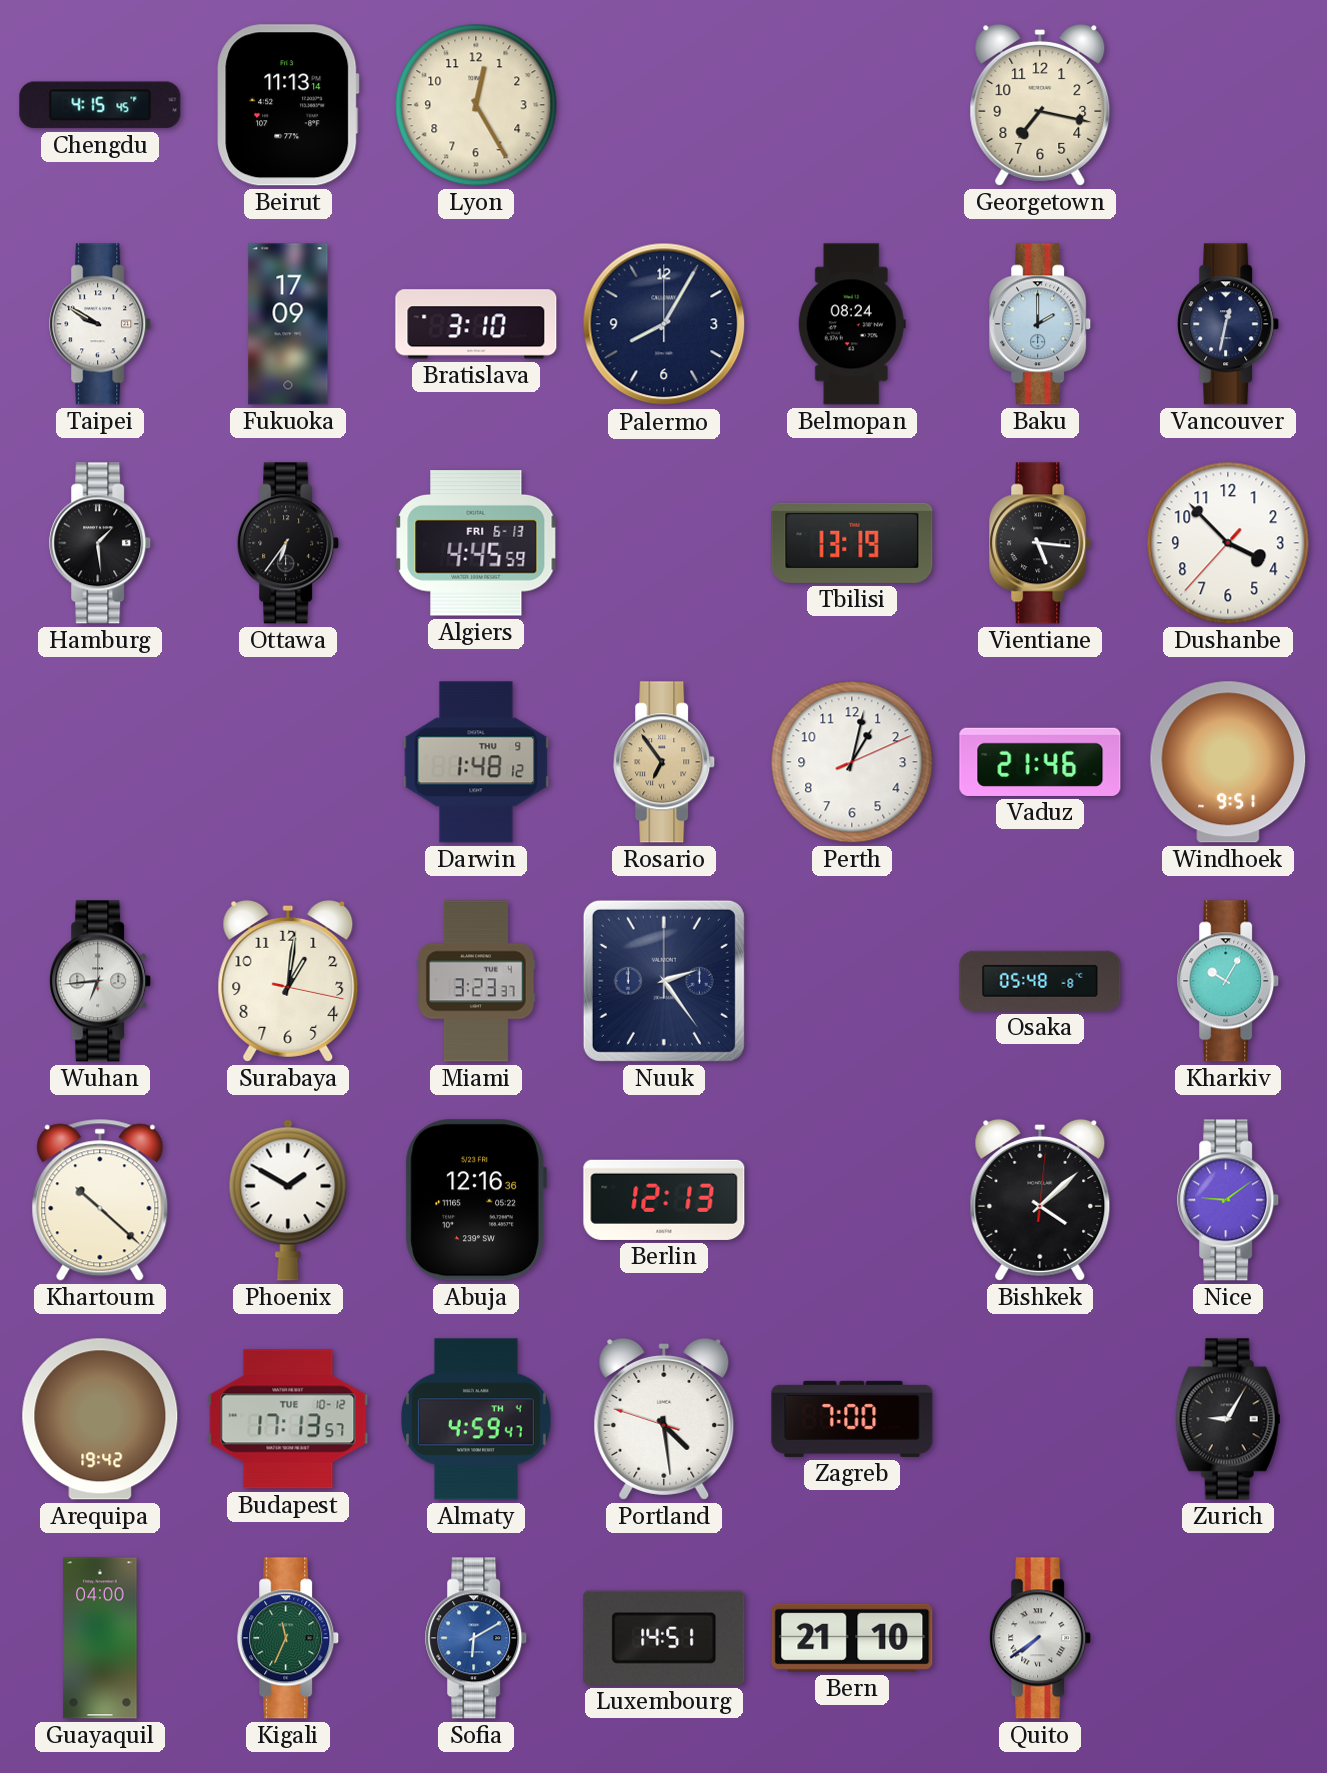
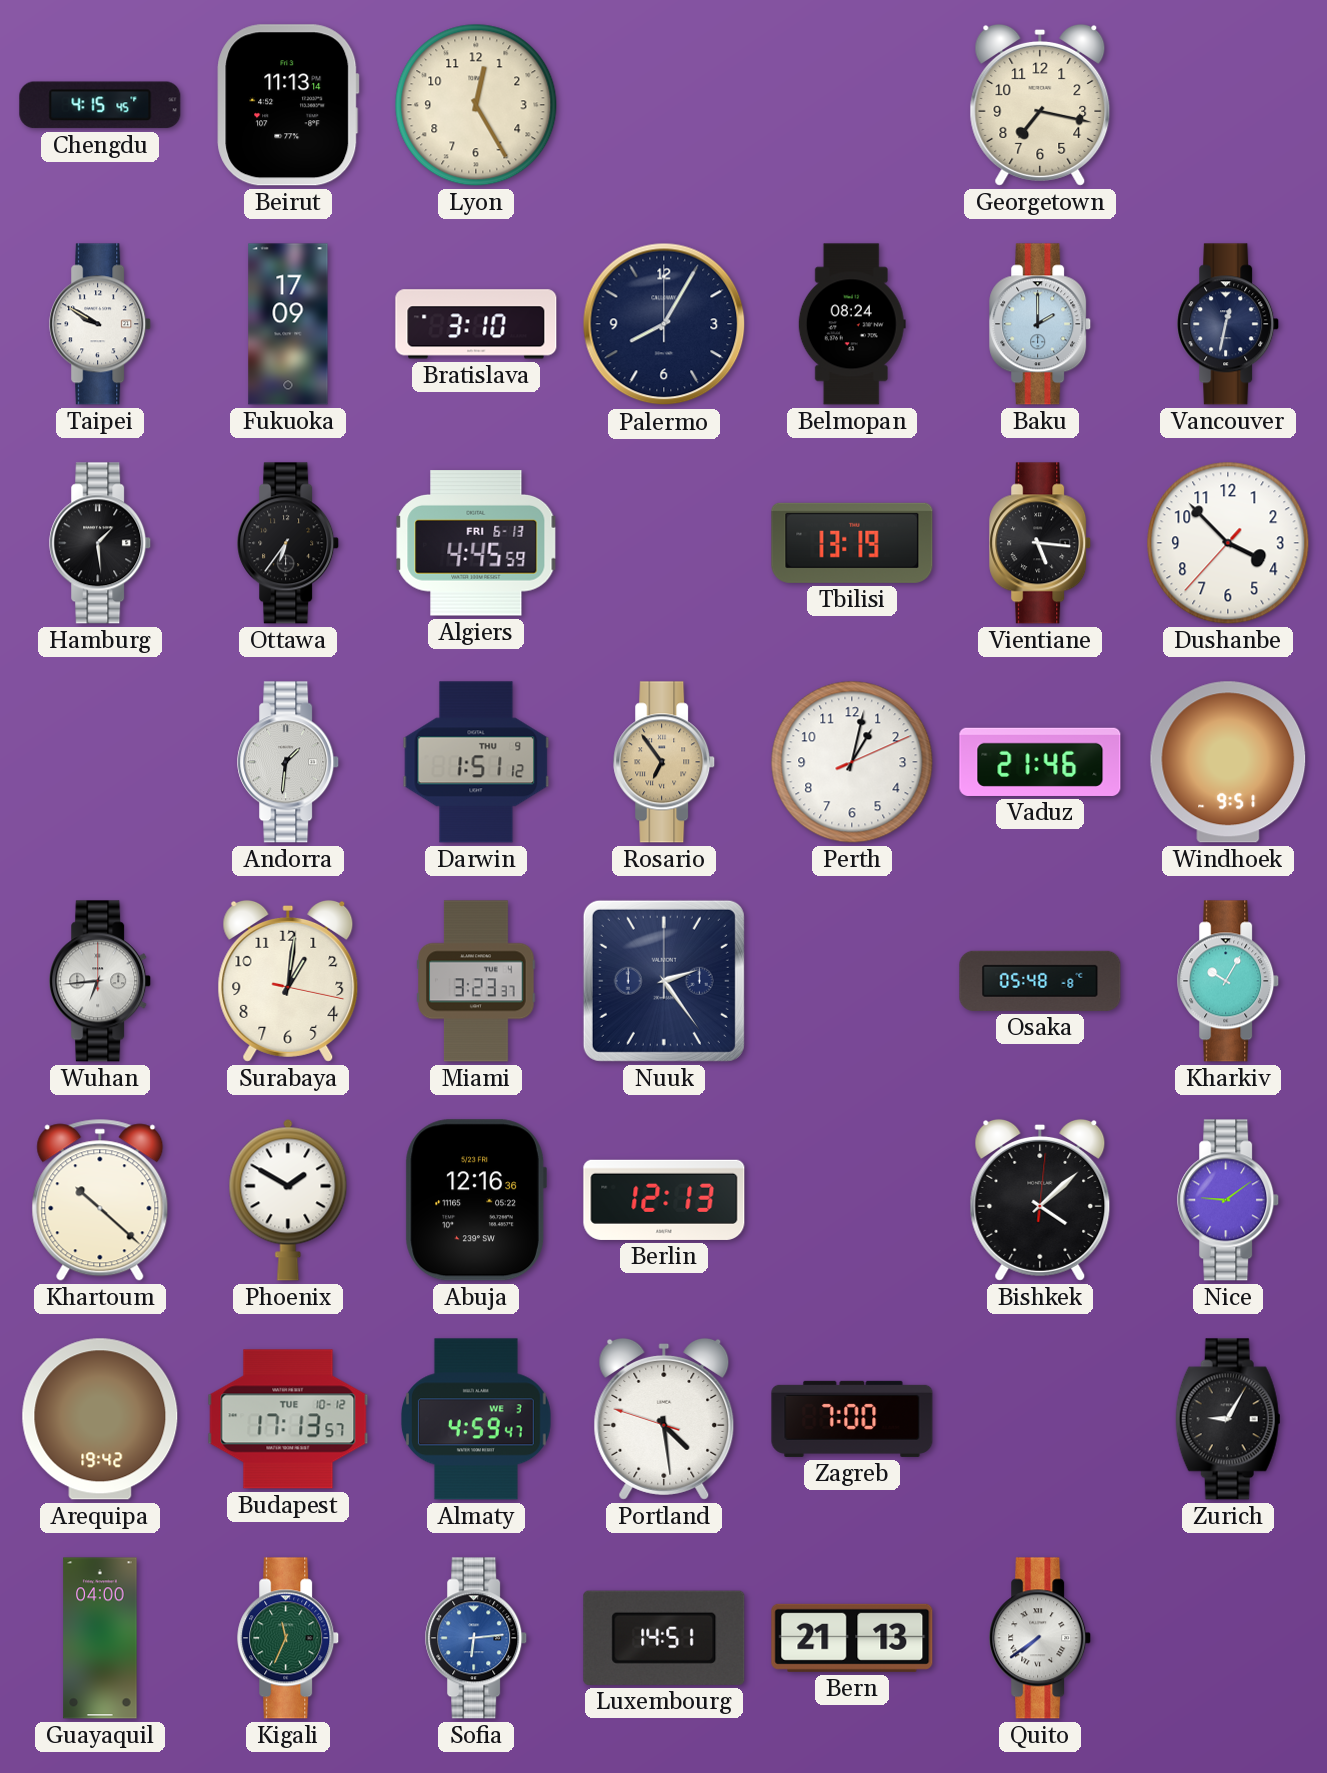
Andorra: none -> 1:31
Darwin: 1:48 -> 1:51
Almaty date: TH 4 -> WE 3
Sofia: 6:10 -> 6:14
Bern: 21:10 -> 21:13
